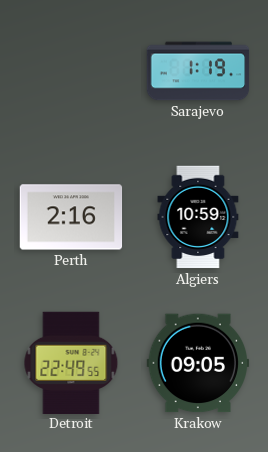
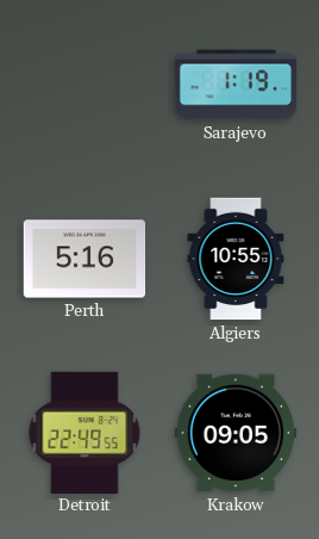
Perth: 2:16 -> 5:16
Algiers: 10:59 -> 10:55
